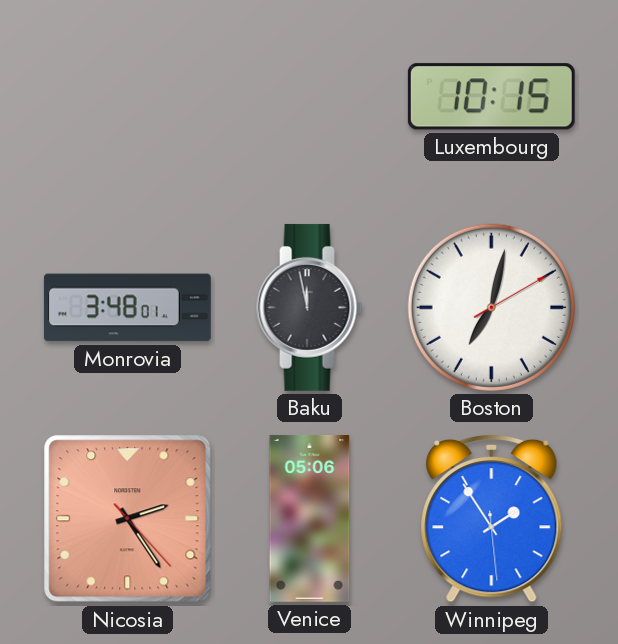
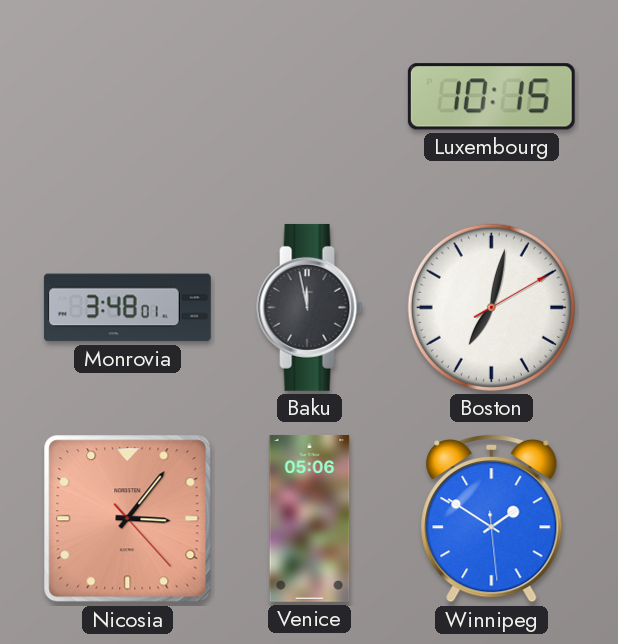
Nicosia: 2:24 -> 3:06
Winnipeg: 1:54 -> 1:50
